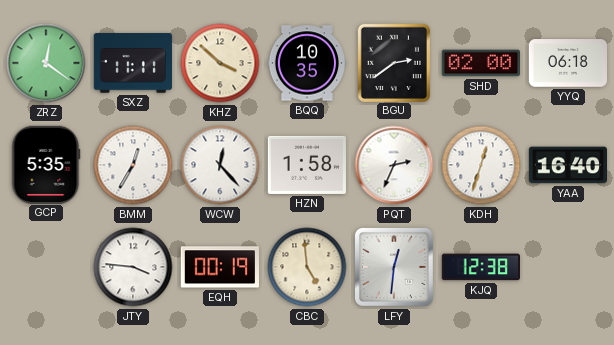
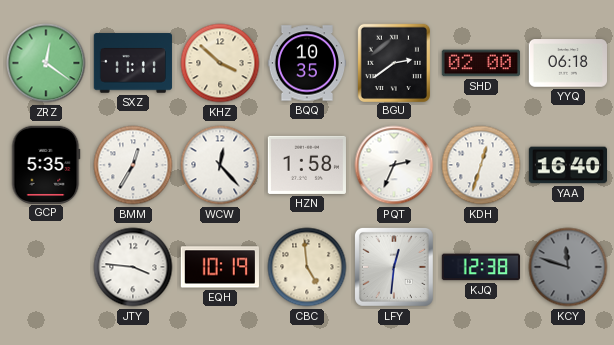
EQH: 00:19 -> 10:19
KCY: none -> 11:48
